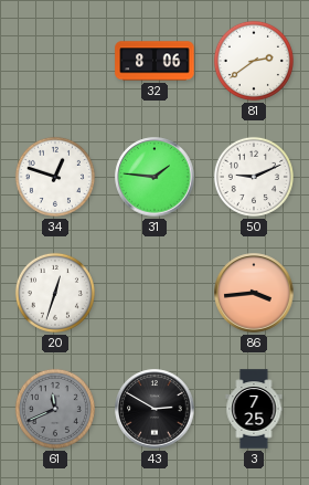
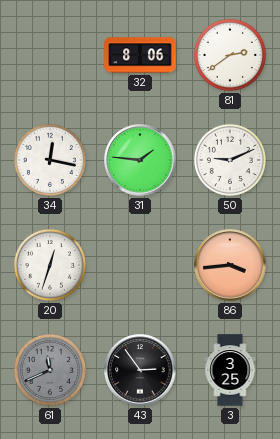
34: 12:48 -> 12:17
43: 2:50 -> 2:54
3: 7:25 -> 3:25
